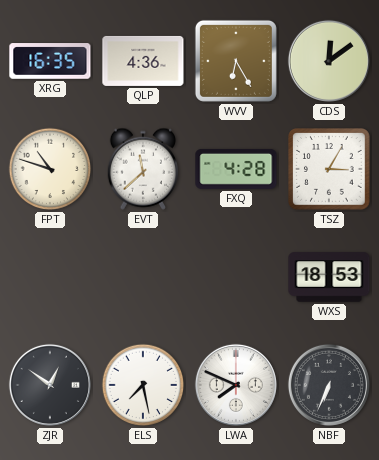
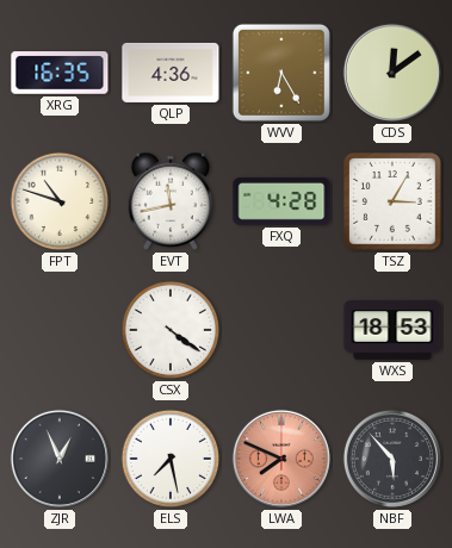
EVT: 11:38 -> 11:43
CSX: none -> 4:21
ZJR: 12:51 -> 12:56
LWA dial: white -> salmon
NBF: 6:34 -> 5:53
